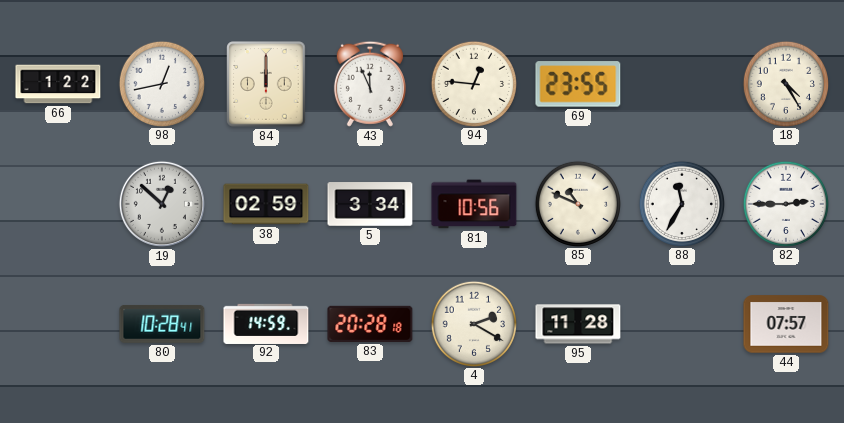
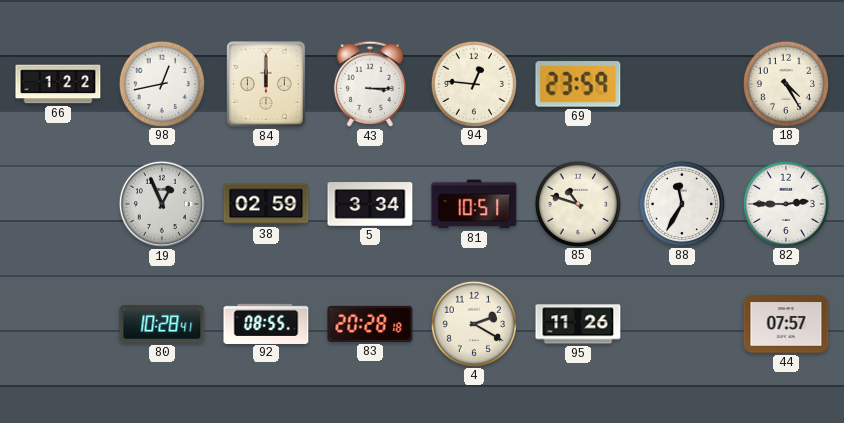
43: 11:56 -> 3:15
69: 23:55 -> 23:59
19: 12:52 -> 12:56
81: 10:56 -> 10:51
85: 10:49 -> 10:48
92: 14:59 -> 08:55
95: 11:28 -> 11:26
